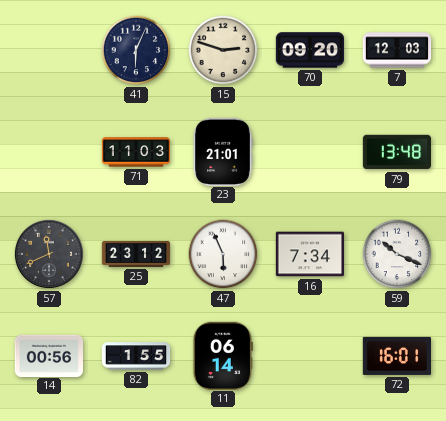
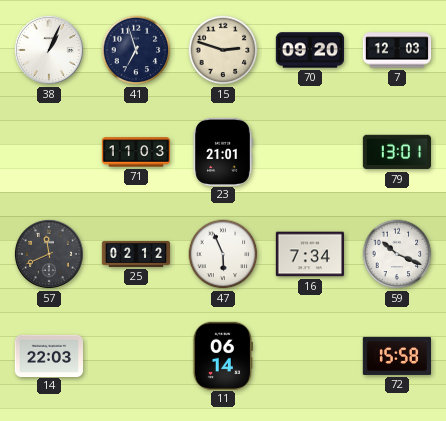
38: none -> 1:04
41: 6:04 -> 6:57
79: 13:48 -> 13:01
25: 23:12 -> 02:12
14: 00:56 -> 22:03
82: 1:55 -> none
72: 16:01 -> 15:58
